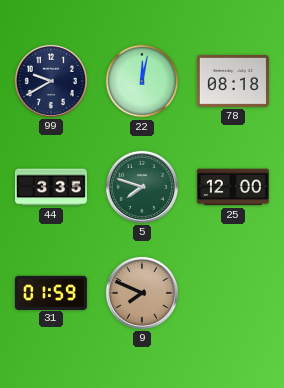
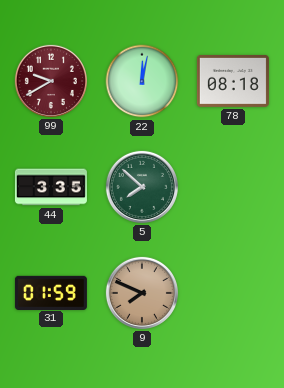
99 dial: navy -> burgundy
5: 7:48 -> 7:52
25: 12:00 -> none
